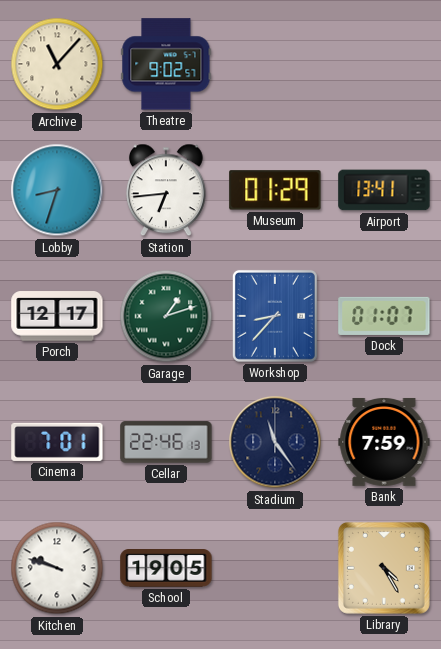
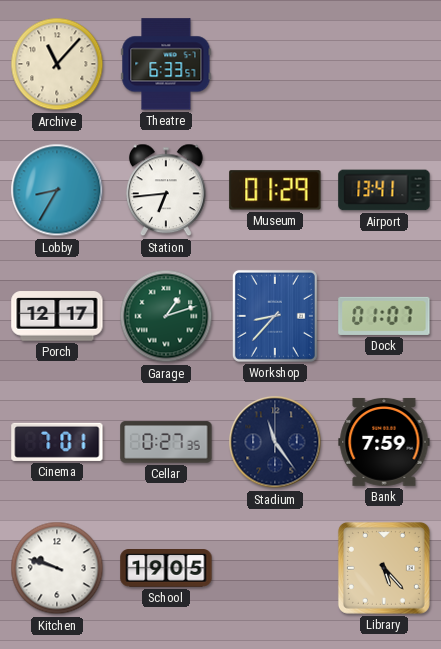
Theatre: 9:02 -> 6:33
Lobby: 8:33 -> 8:35
Cellar: 22:46 -> 0:27
Library: 4:25 -> 5:23
